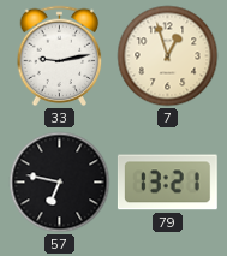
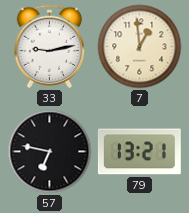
7: 12:57 -> 12:59
